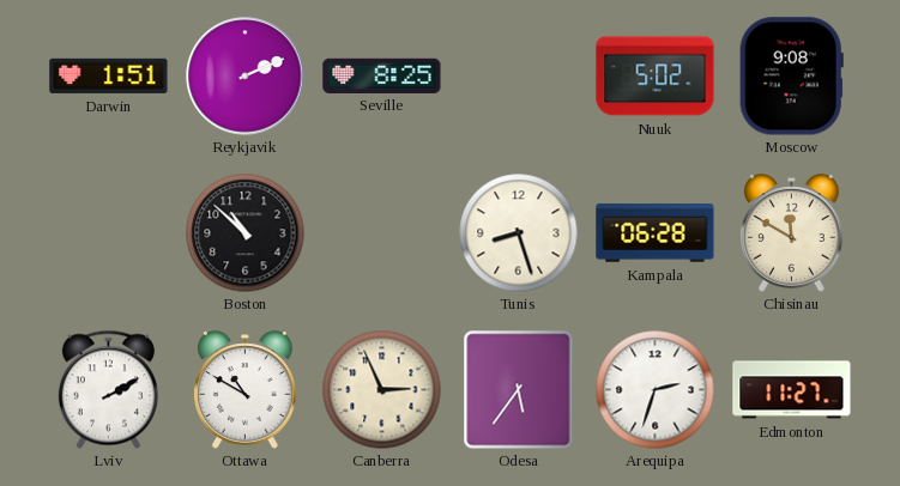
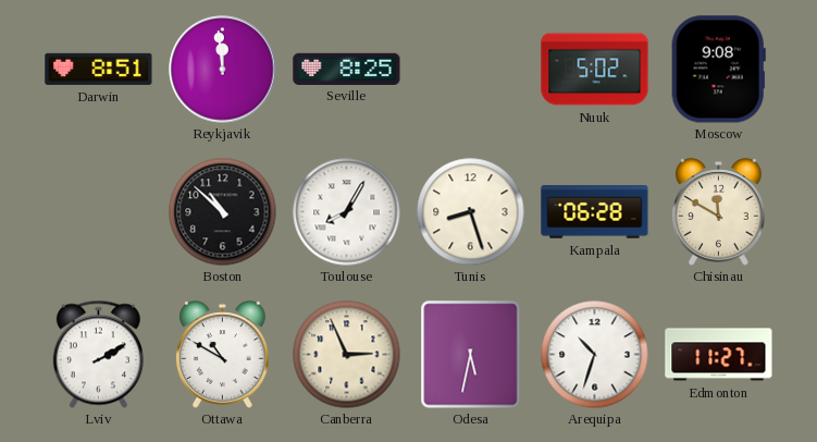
Darwin: 1:51 -> 8:51
Reykjavik: 2:11 -> 11:59
Toulouse: none -> 8:05
Odesa: 5:36 -> 5:32
Arequipa: 2:33 -> 10:33
